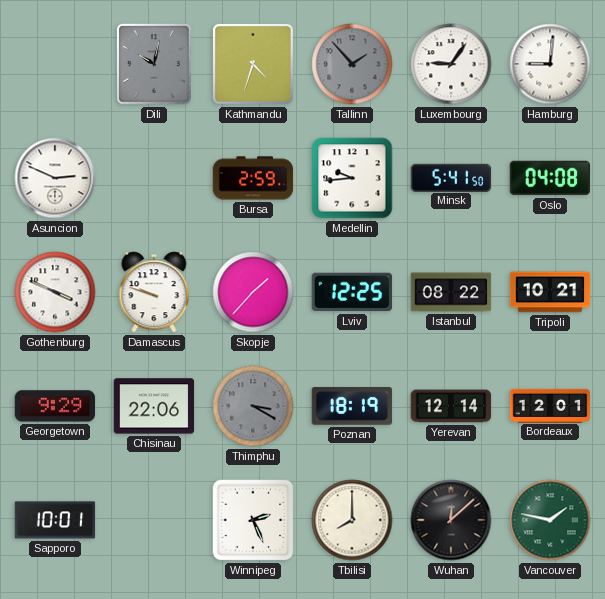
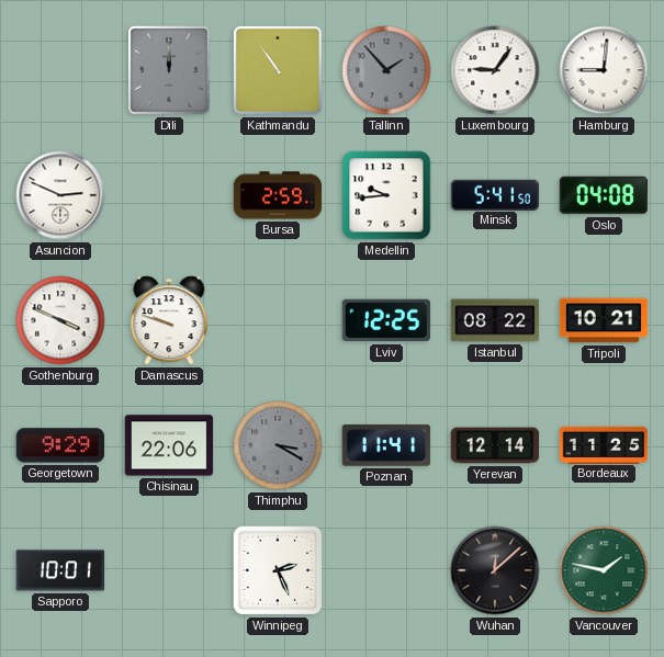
Dili: 10:02 -> 12:00
Kathmandu: 4:33 -> 10:54
Skopje: 1:37 -> none
Poznan: 18:19 -> 11:41
Bordeaux: 12:01 -> 11:25
Tbilisi: 8:00 -> none
